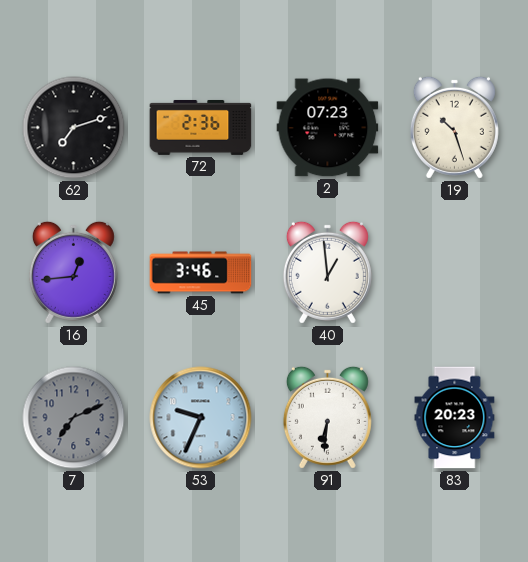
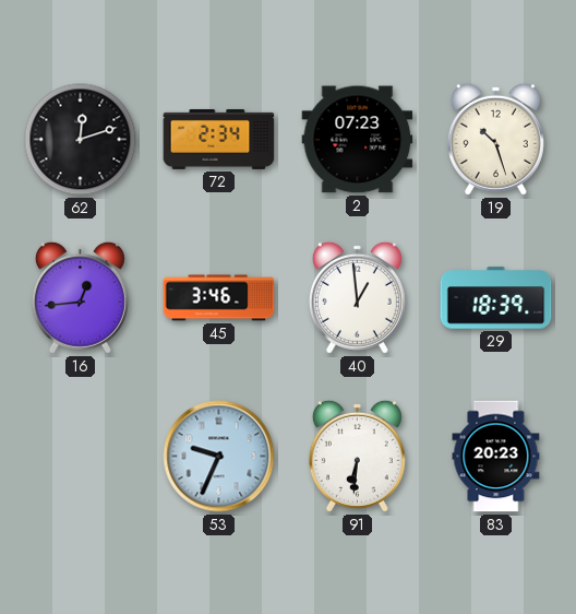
62: 7:12 -> 12:12
72: 2:36 -> 2:34
29: none -> 18:39
7: 7:11 -> none
